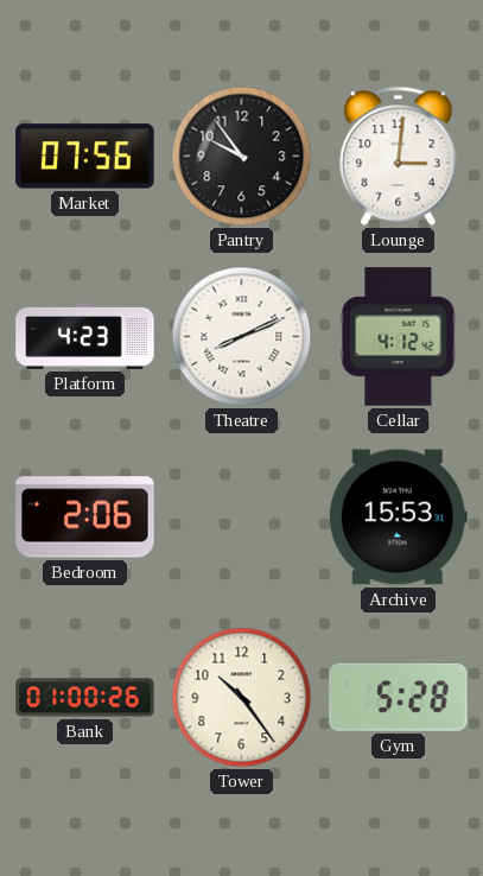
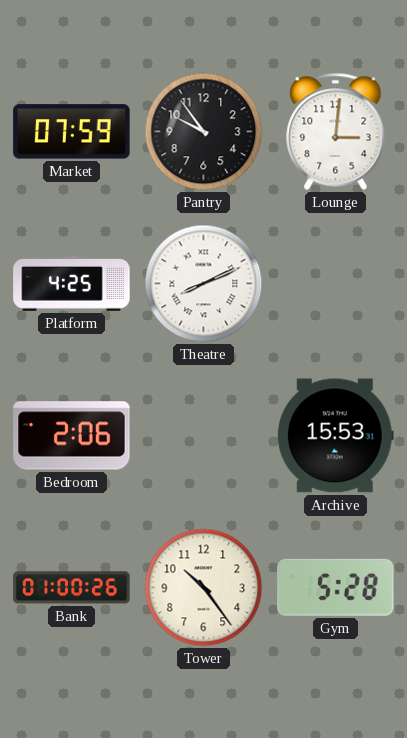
Market: 07:56 -> 07:59
Platform: 4:23 -> 4:25
Cellar: 4:12 -> none
